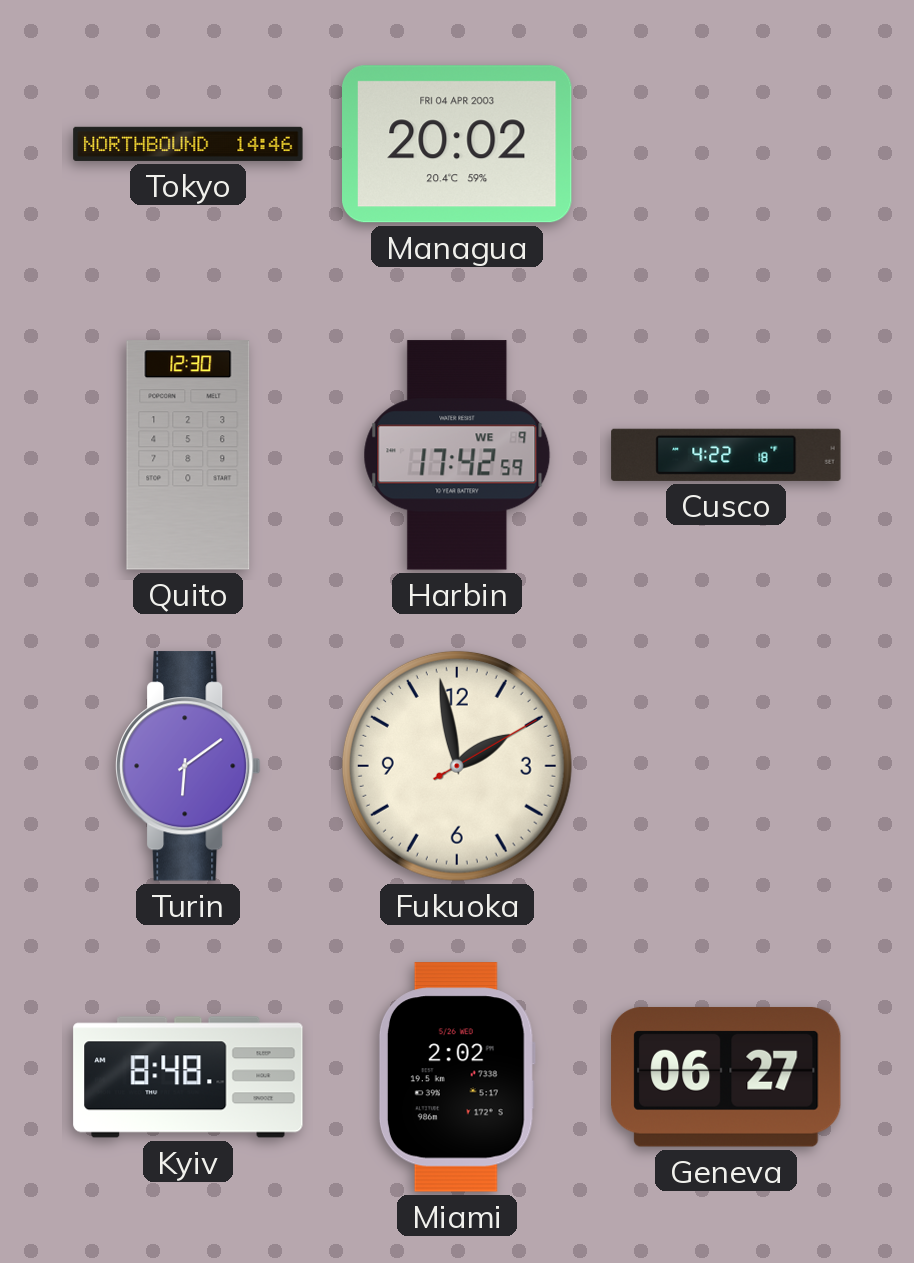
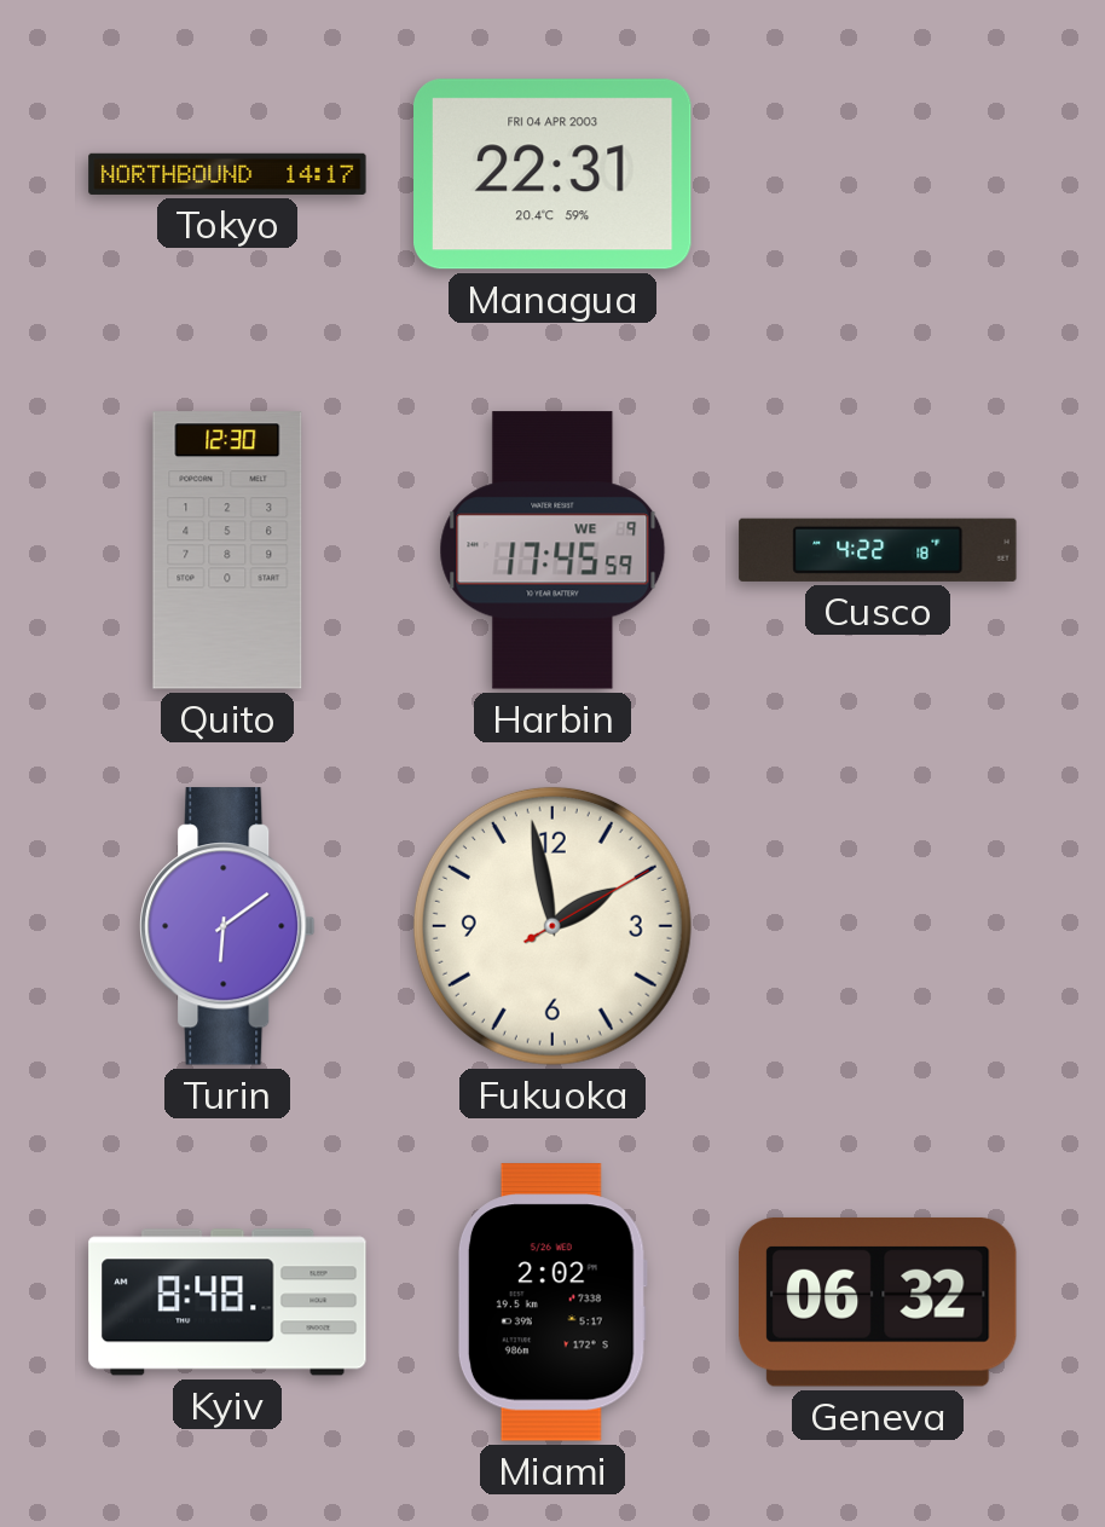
Tokyo: 14:46 -> 14:17
Managua: 20:02 -> 22:31
Harbin: 17:42 -> 17:45
Geneva: 06:27 -> 06:32
